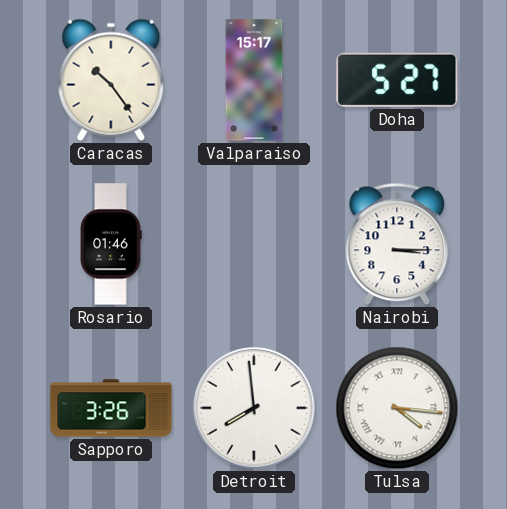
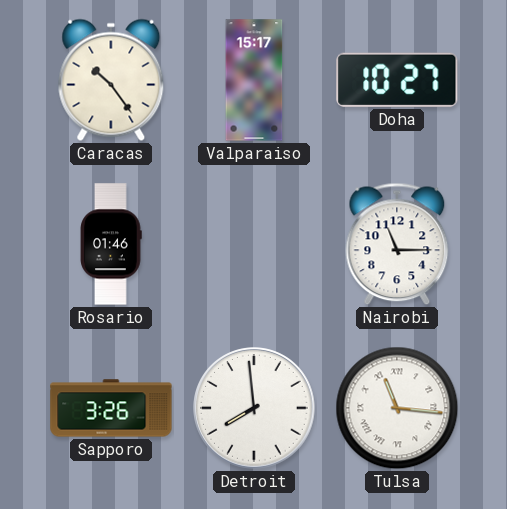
Doha: 5:27 -> 10:27
Nairobi: 3:15 -> 11:15
Tulsa: 4:16 -> 11:16
